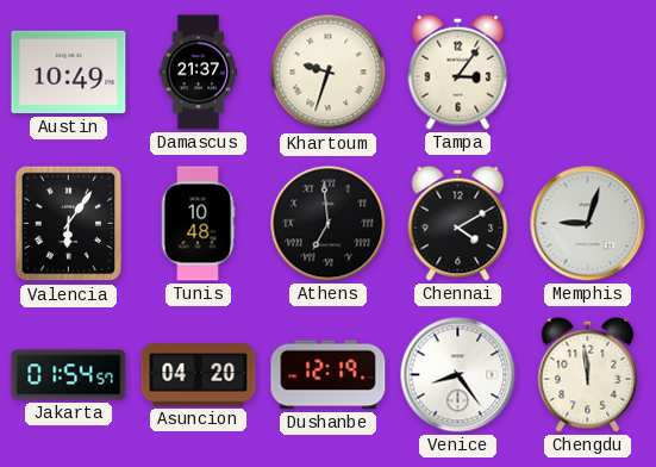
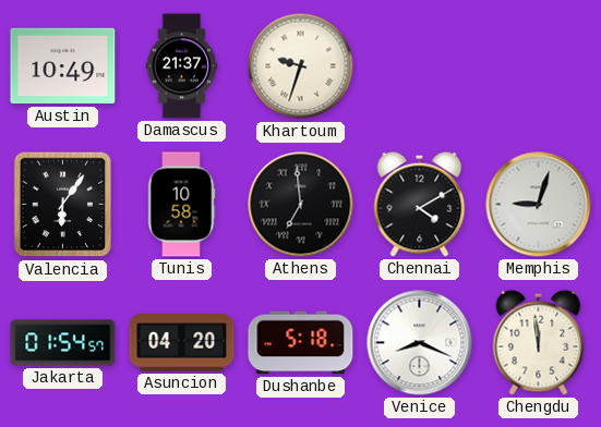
Tampa: 3:06 -> none
Tunis: 10:48 -> 10:58
Dushanbe: 12:19 -> 5:18
Venice: 8:24 -> 8:19
